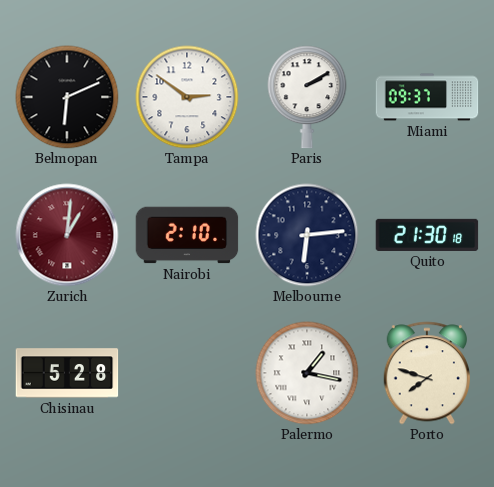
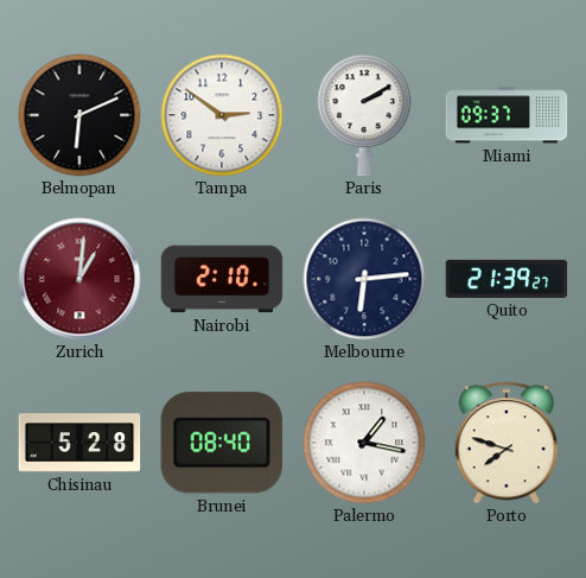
Quito: 21:30 -> 21:39
Brunei: none -> 08:40
